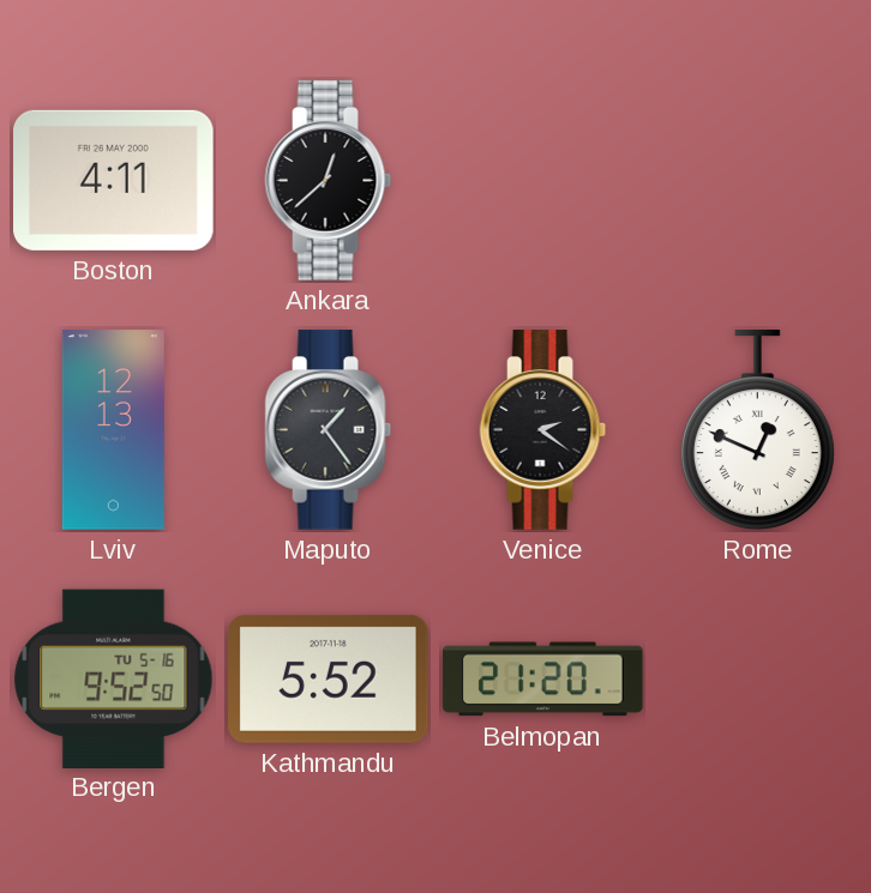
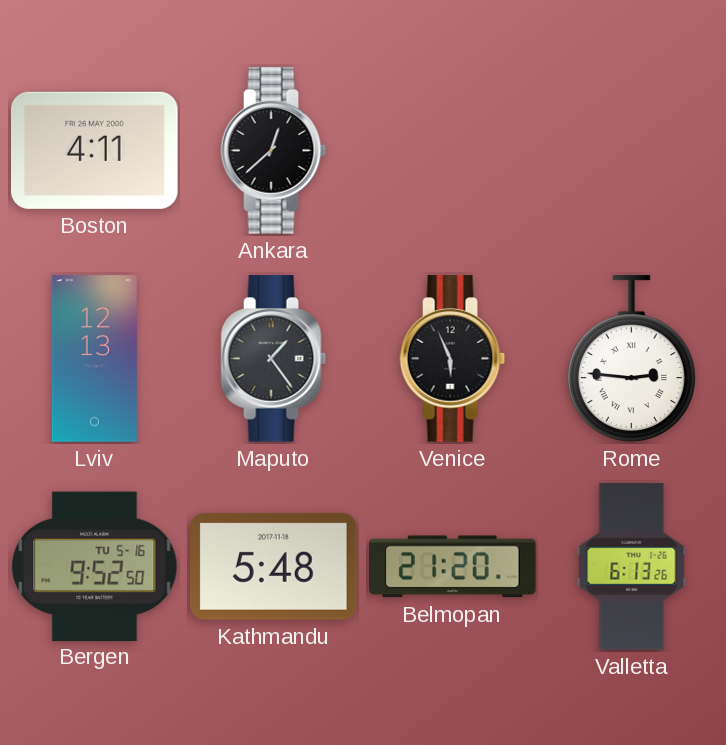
Venice: 2:21 -> 5:56
Rome: 12:49 -> 2:46
Kathmandu: 5:52 -> 5:48
Valletta: none -> 6:13
